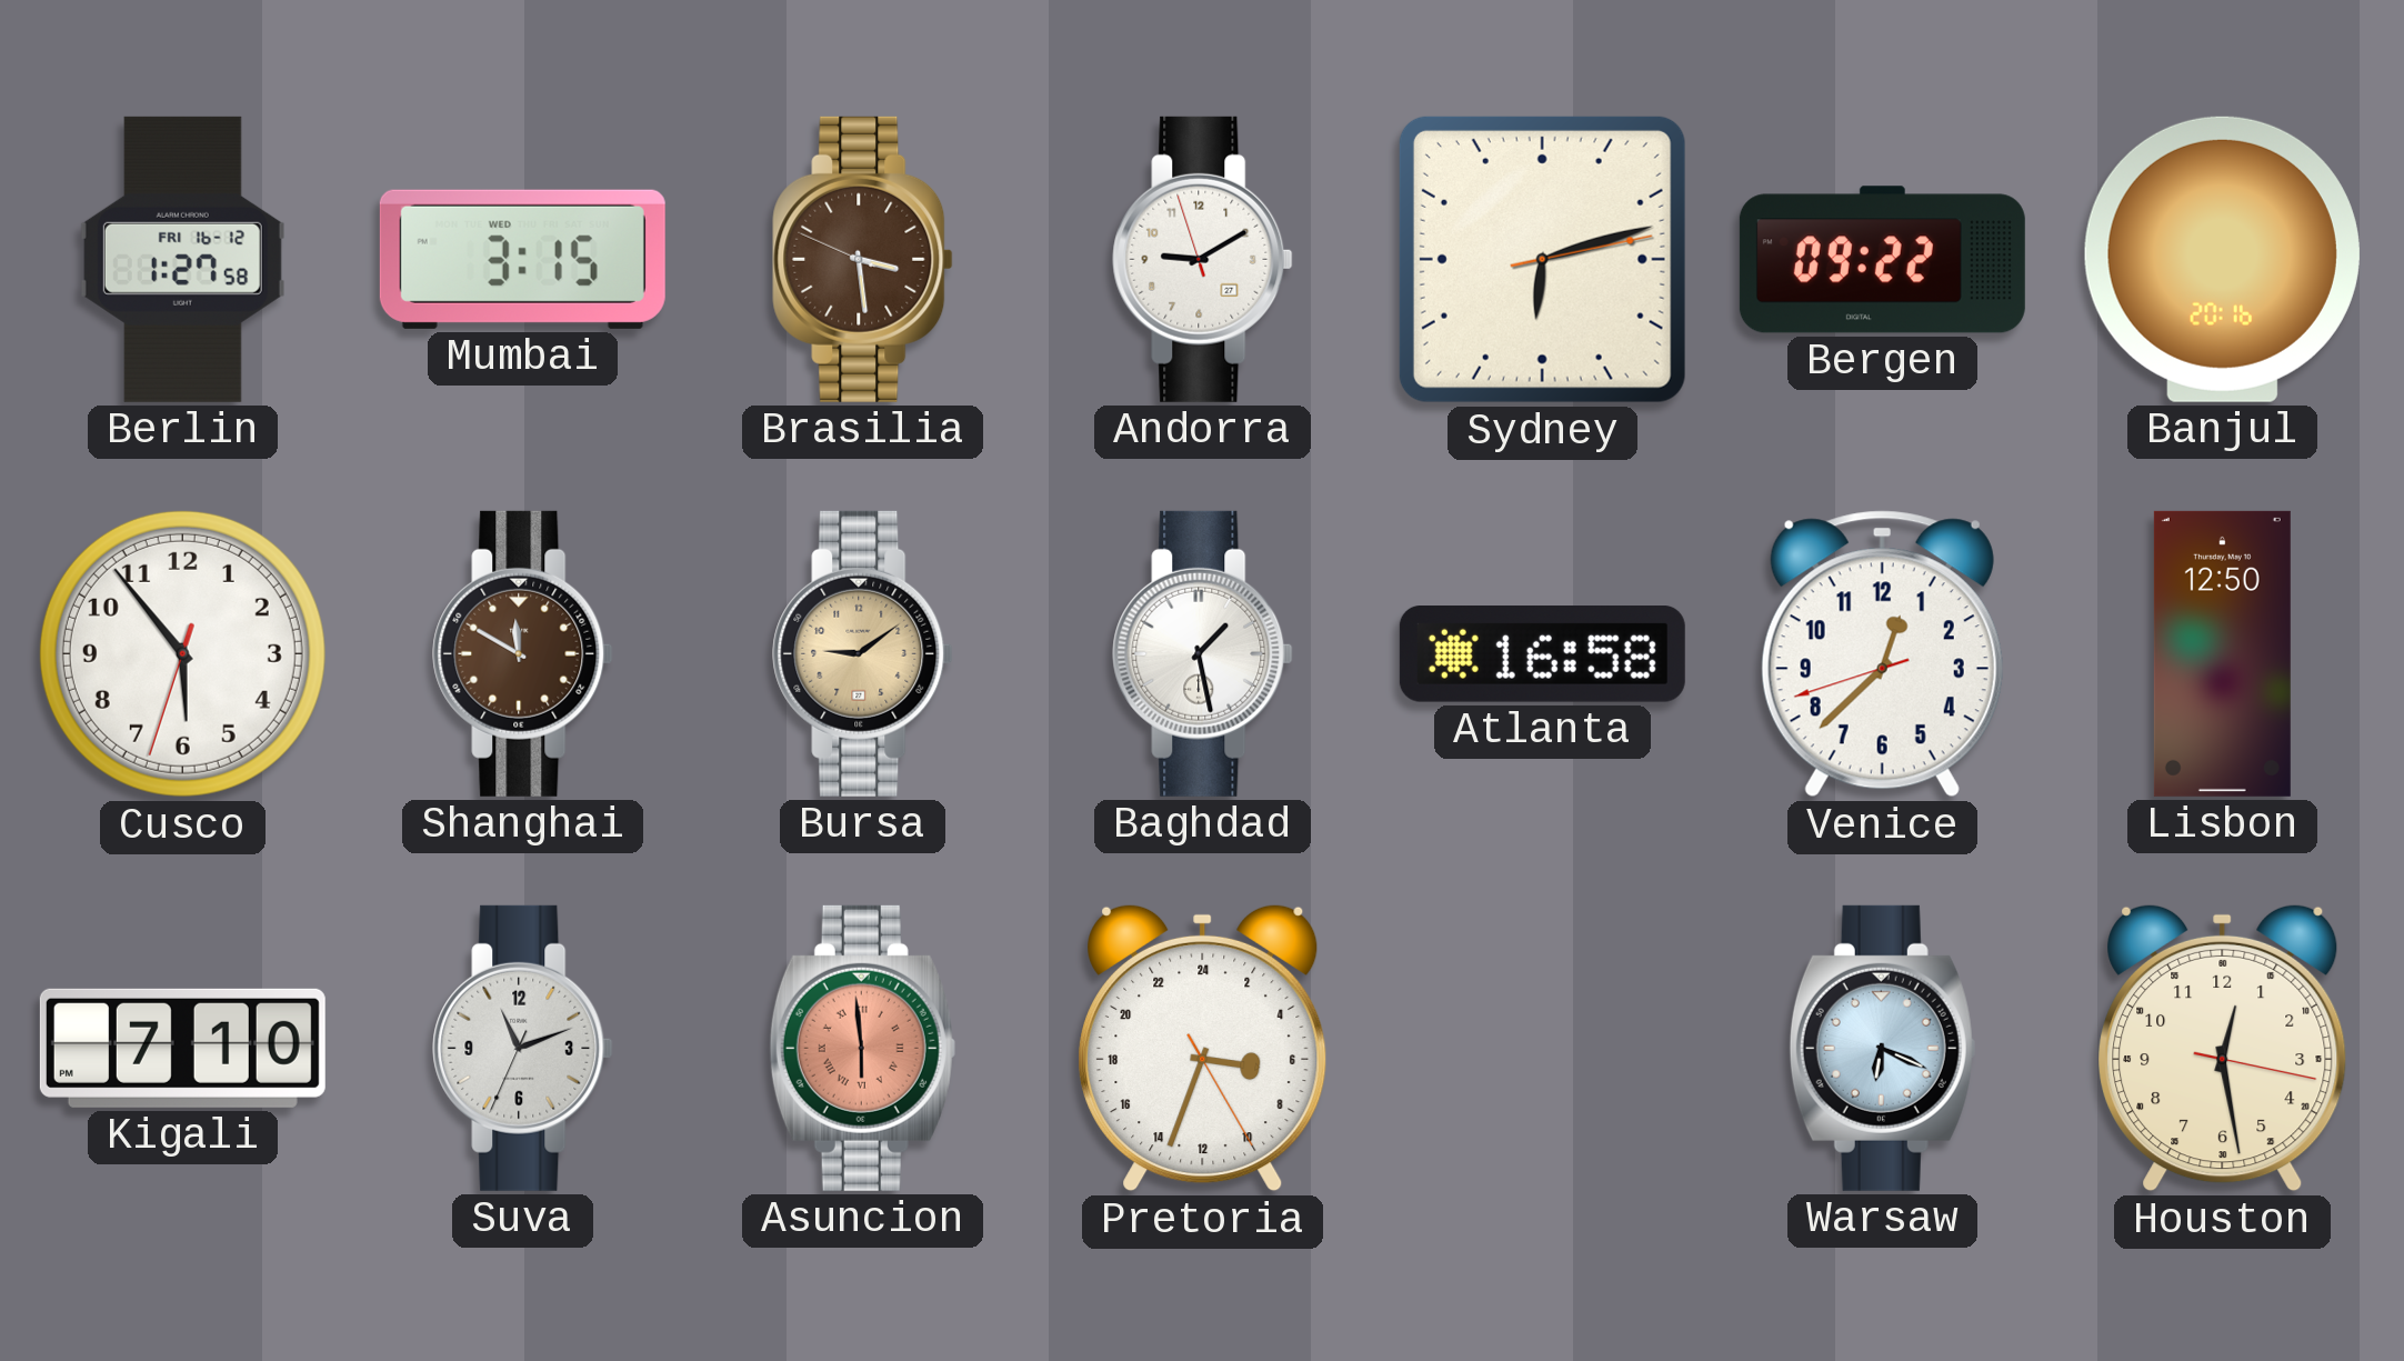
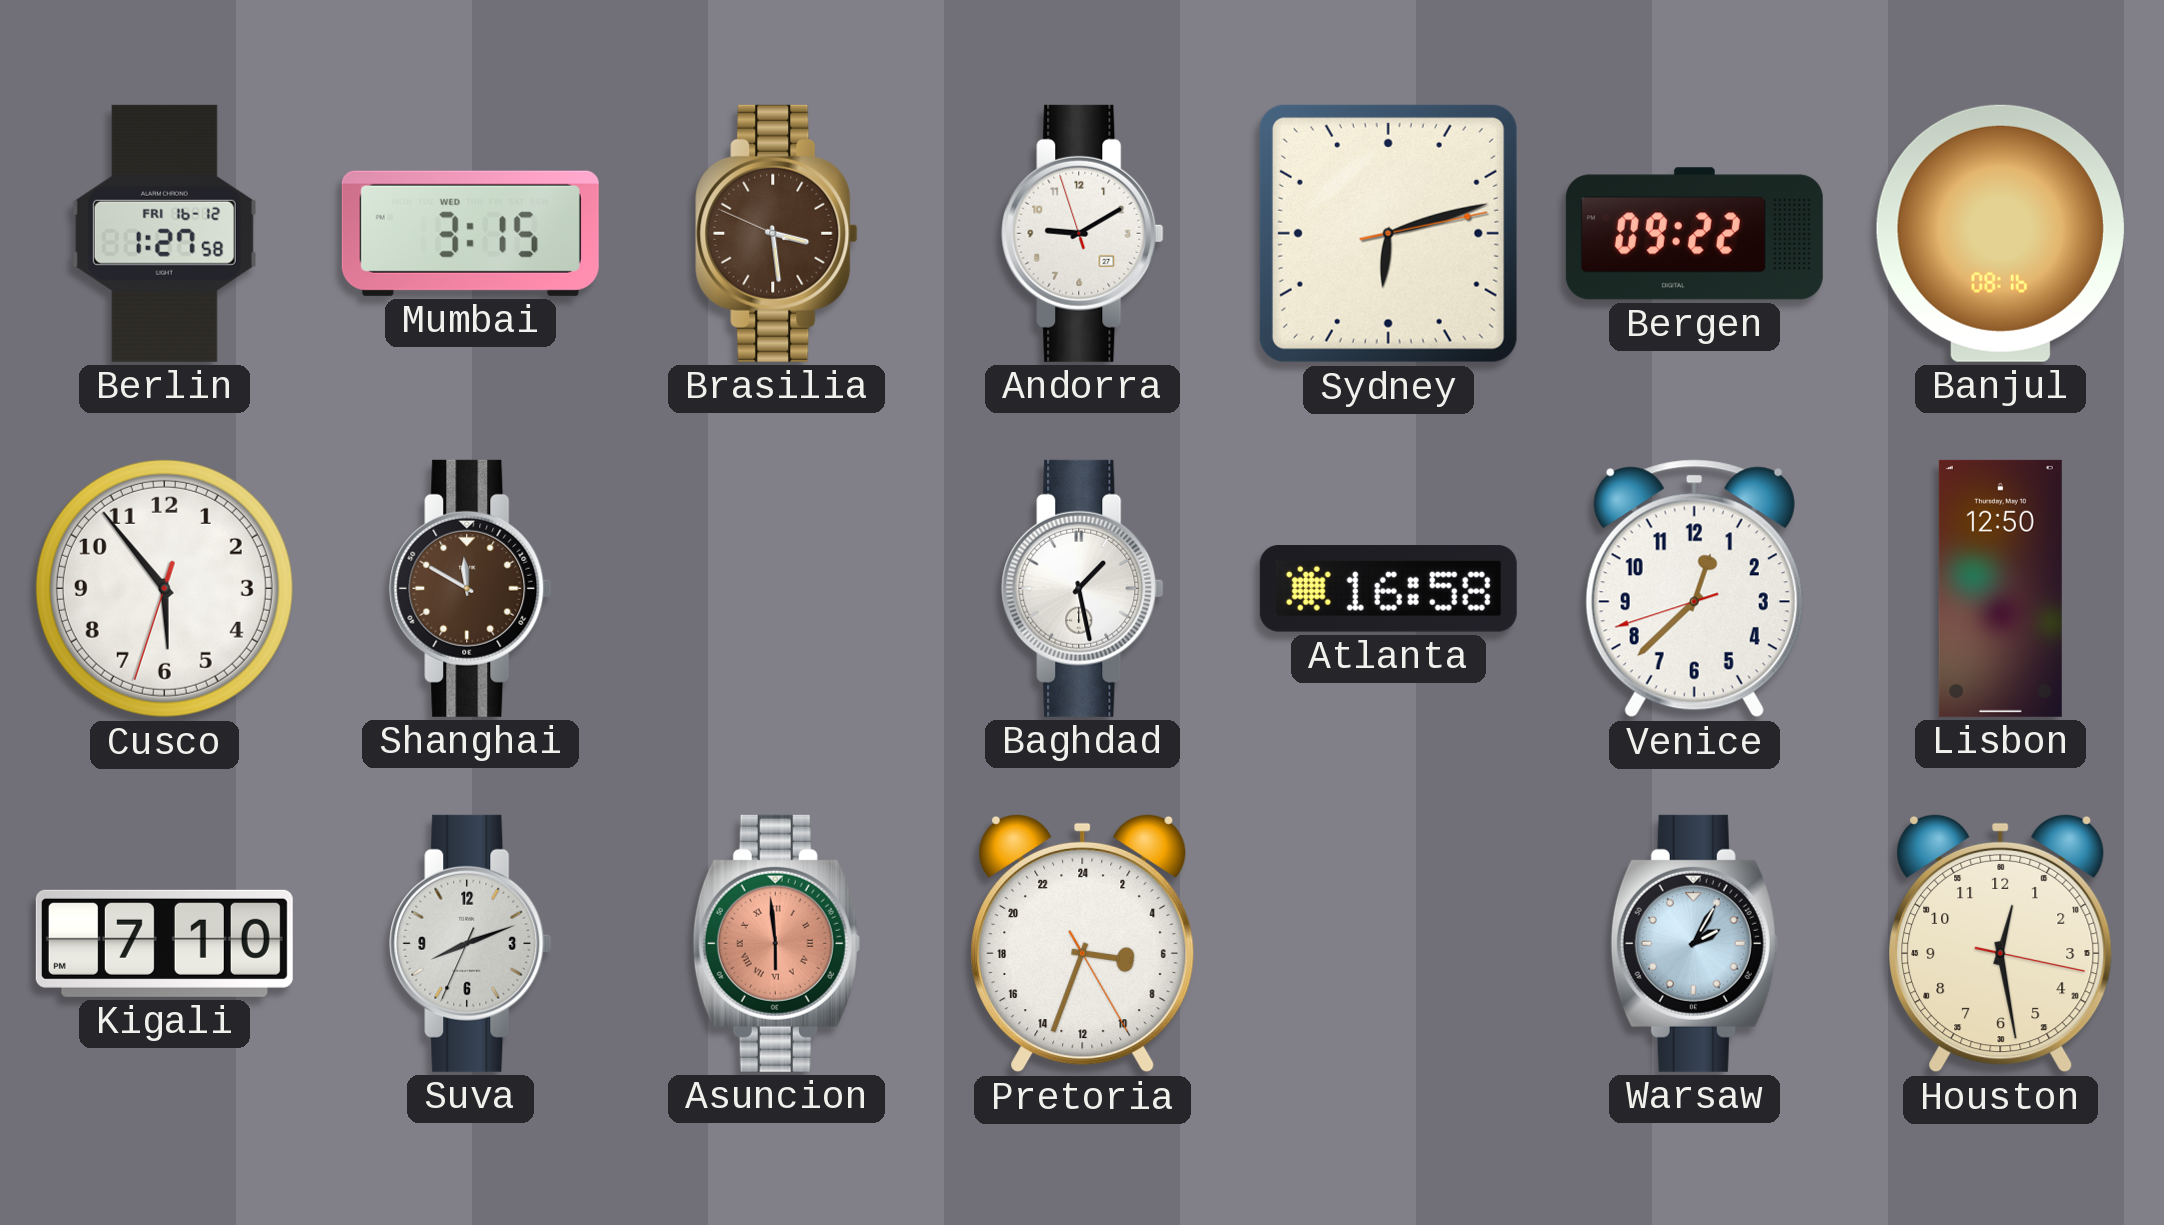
Banjul: 20:16 -> 08:16
Bursa: 9:09 -> none
Suva: 11:11 -> 8:11
Warsaw: 6:19 -> 2:05
